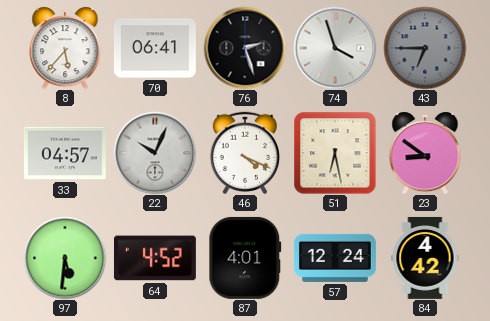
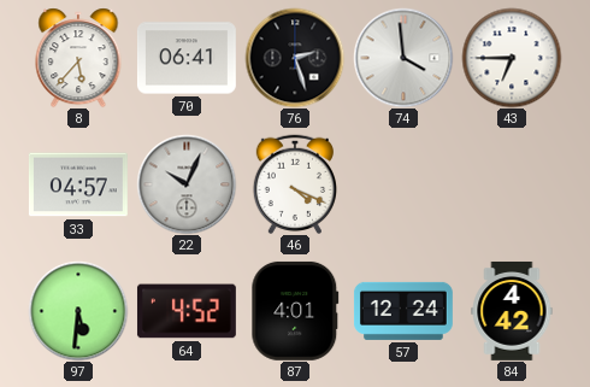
74: 3:57 -> 3:59
43 dial: grey -> white
51: 6:28 -> none
23: 8:51 -> none
